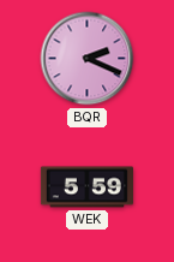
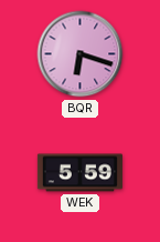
BQR: 2:19 -> 6:18
